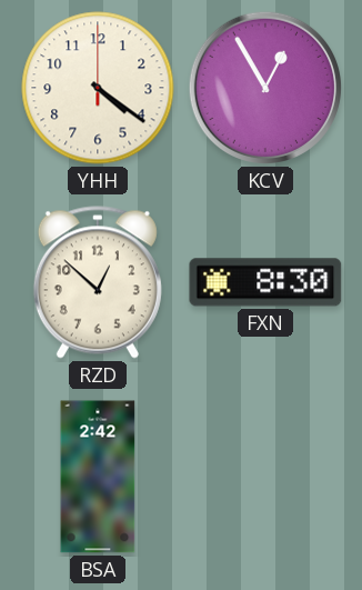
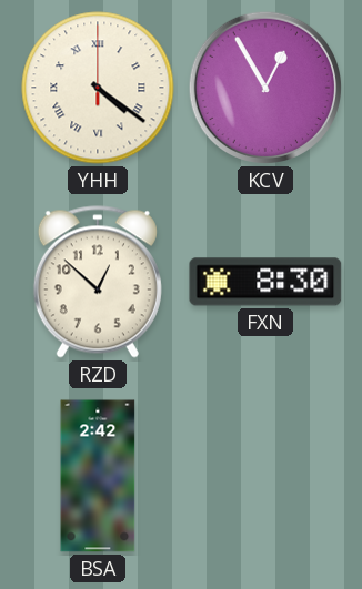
YHH numerals: Arabic -> Roman
